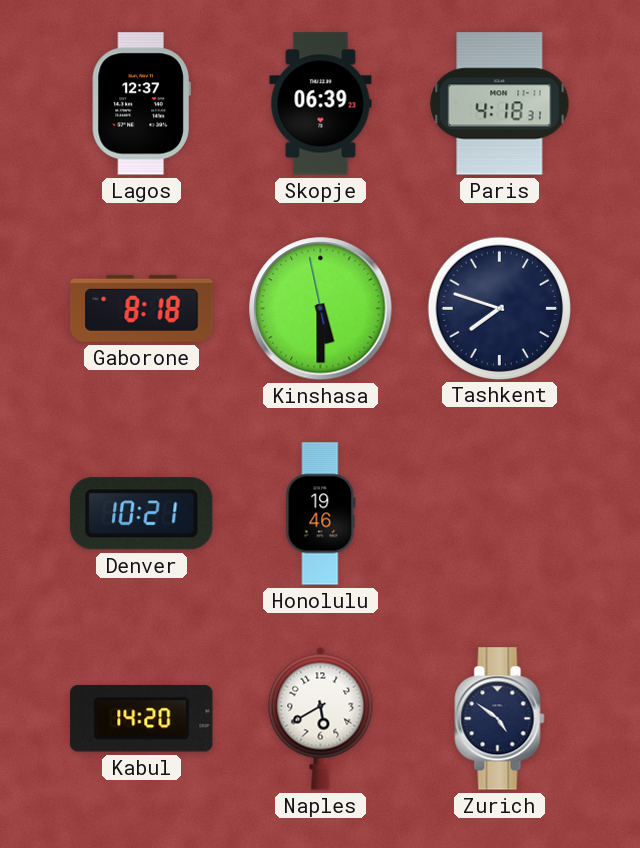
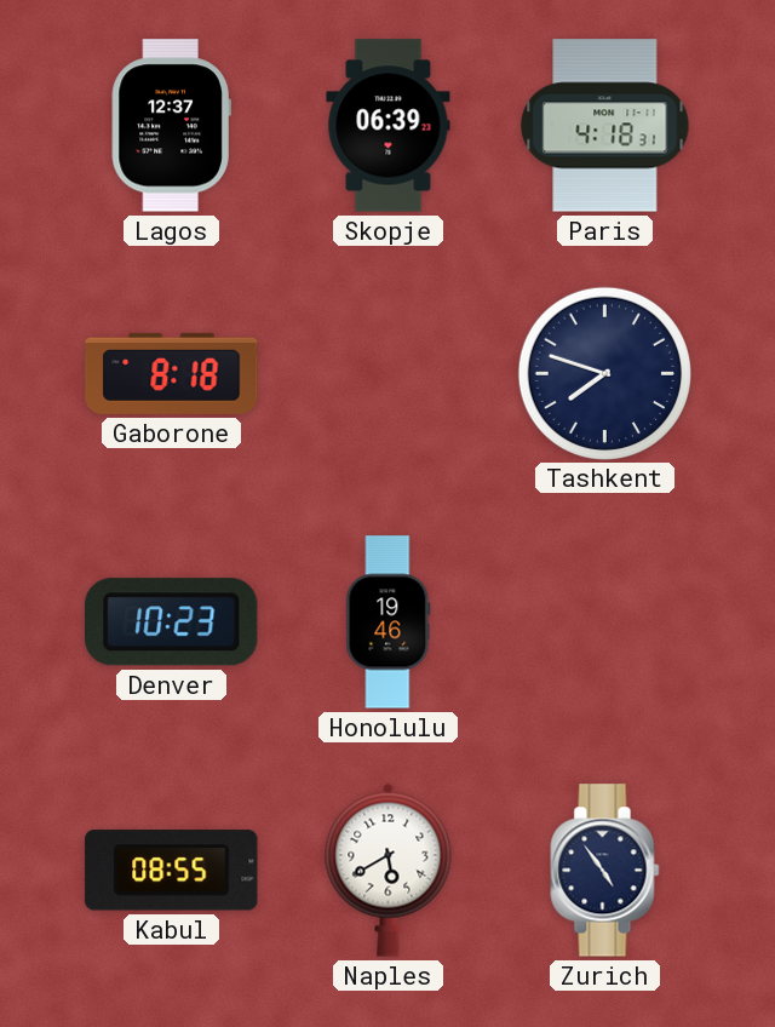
Kinshasa: 5:29 -> none
Denver: 10:21 -> 10:23
Kabul: 14:20 -> 08:55
Zurich: 4:51 -> 4:54
